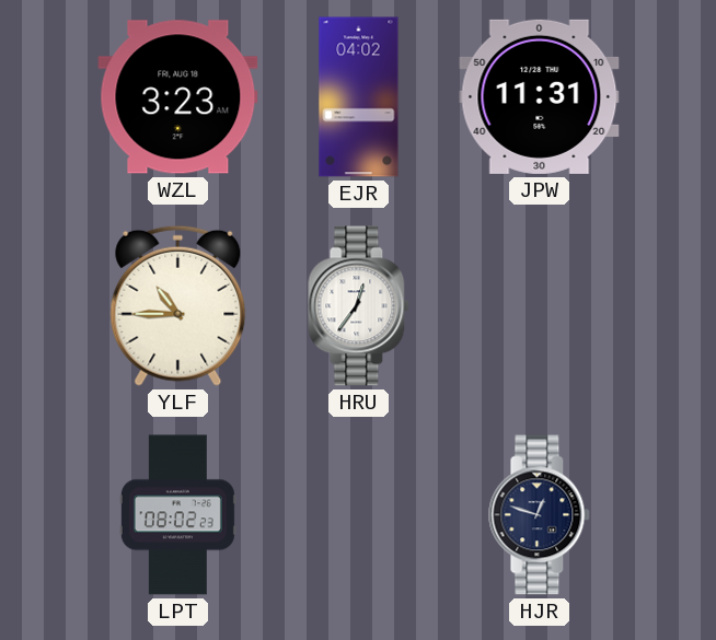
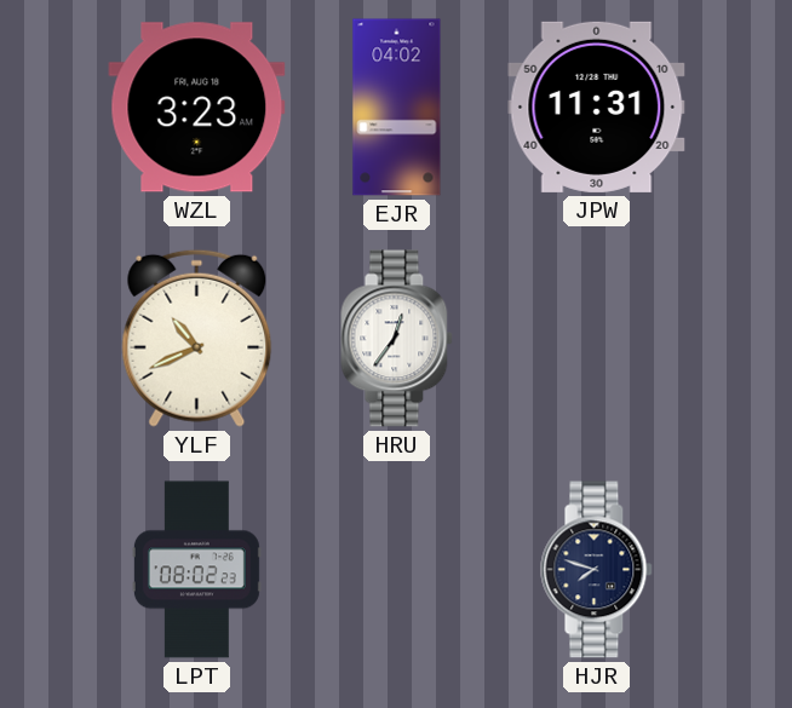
YLF: 10:45 -> 10:41
HJR: 12:48 -> 7:48
